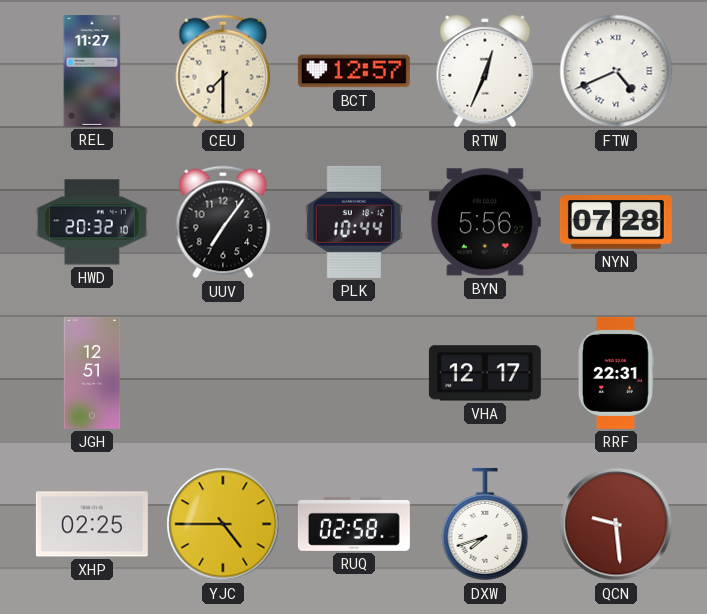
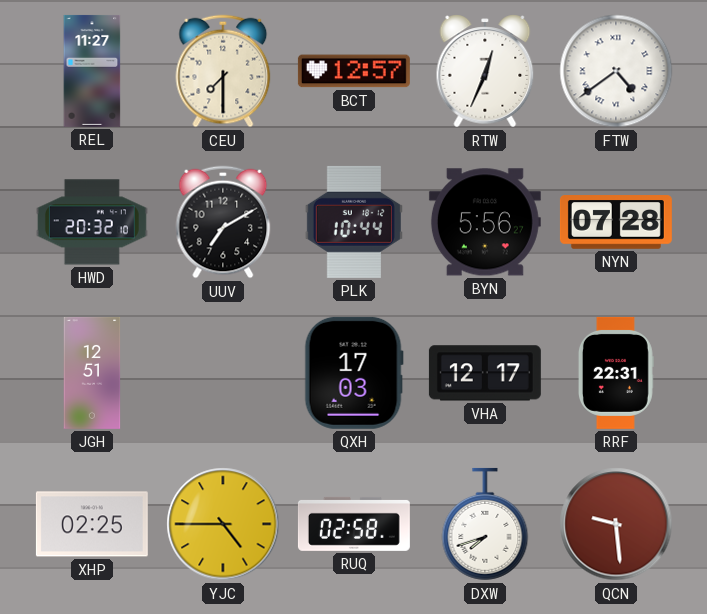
FTW: 4:41 -> 4:39
UUV: 7:06 -> 7:10
QXH: none -> 17:03
